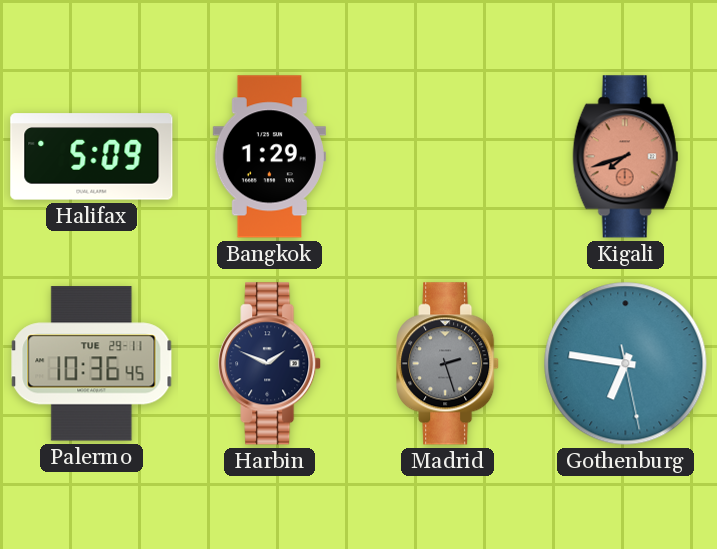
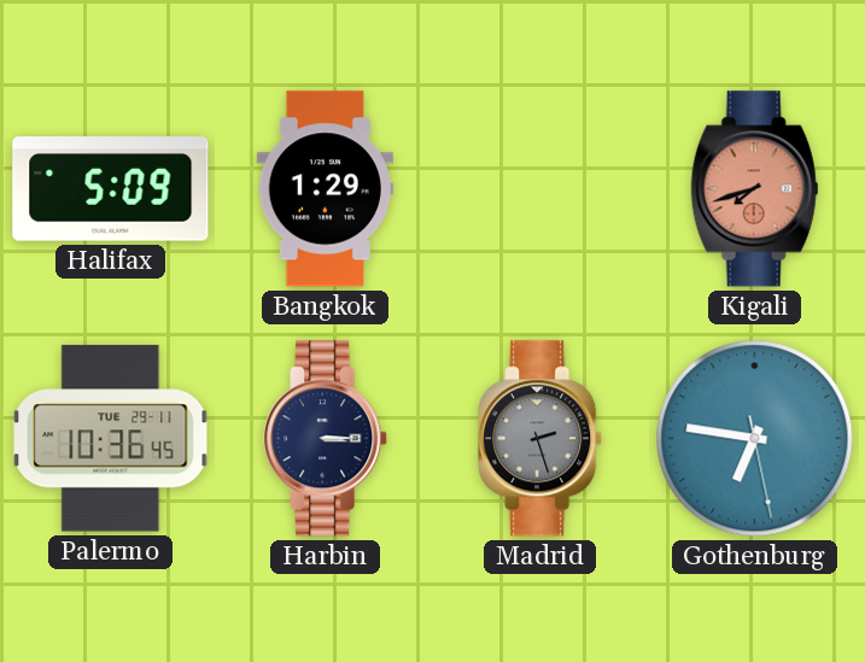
Harbin: 1:49 -> 3:15
